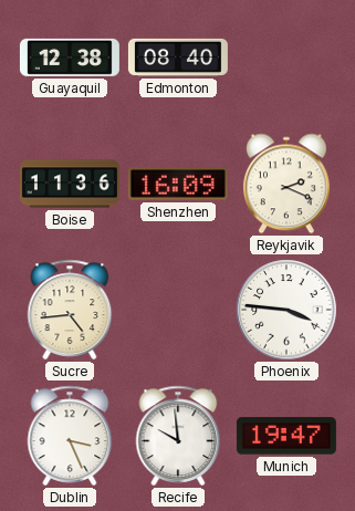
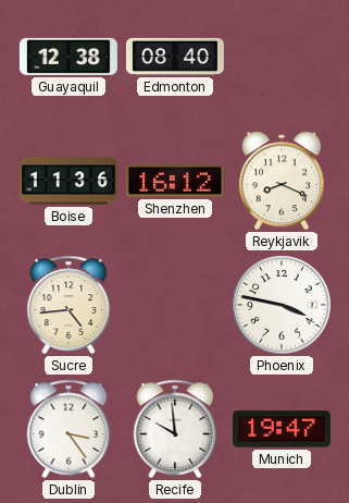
Shenzhen: 16:09 -> 16:12
Reykjavik: 2:19 -> 8:19
Phoenix: 3:46 -> 3:47
Dublin: 3:26 -> 3:24
